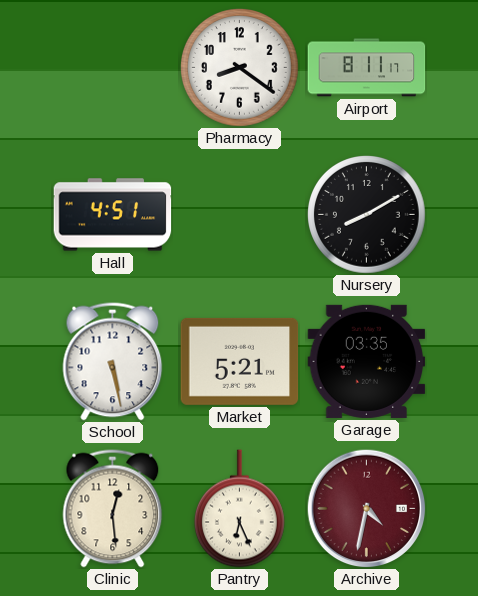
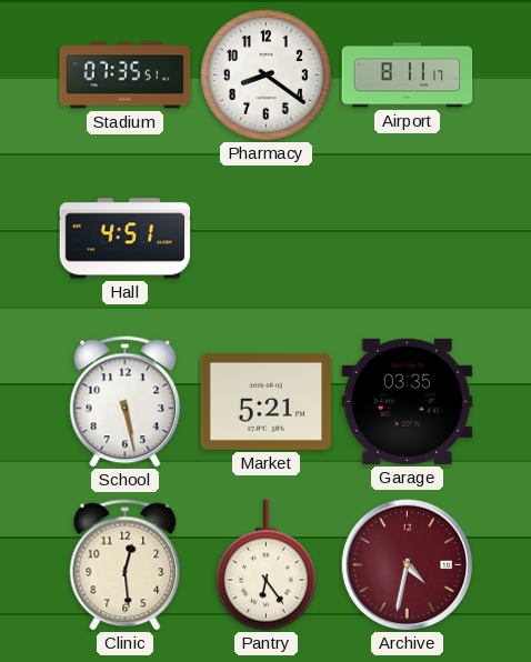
Stadium: none -> 07:35
Nursery: 8:10 -> none
Pantry: 6:26 -> 6:24
